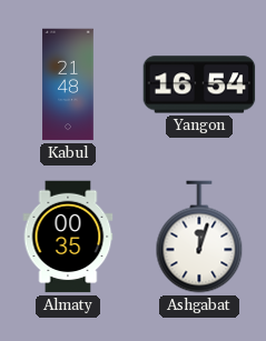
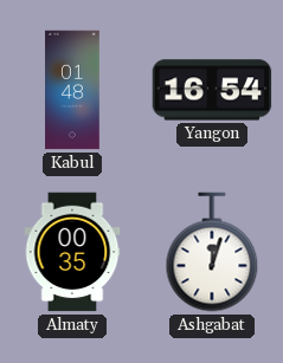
Kabul: 21:48 -> 01:48
